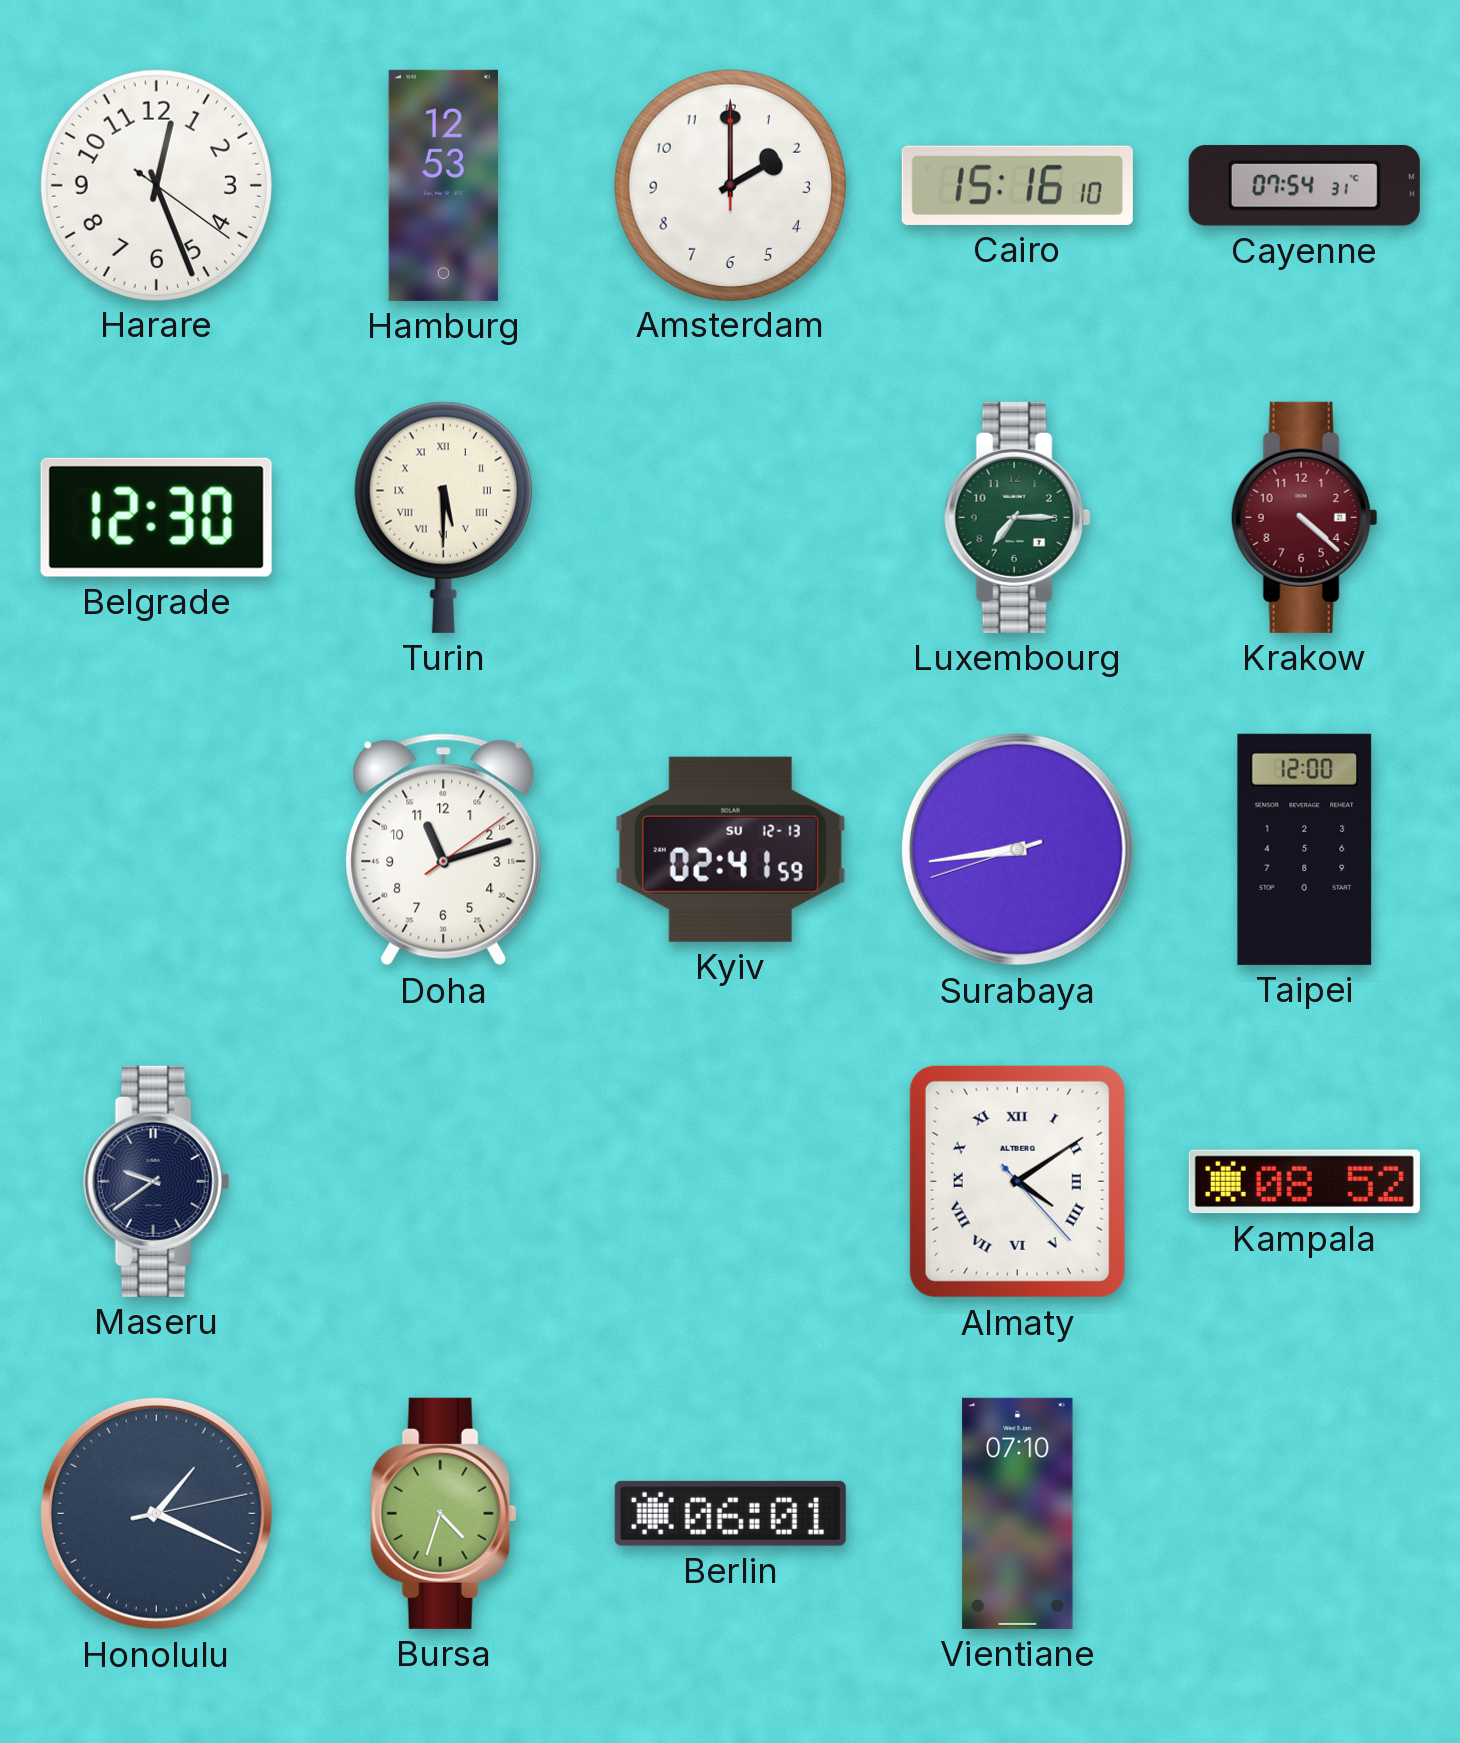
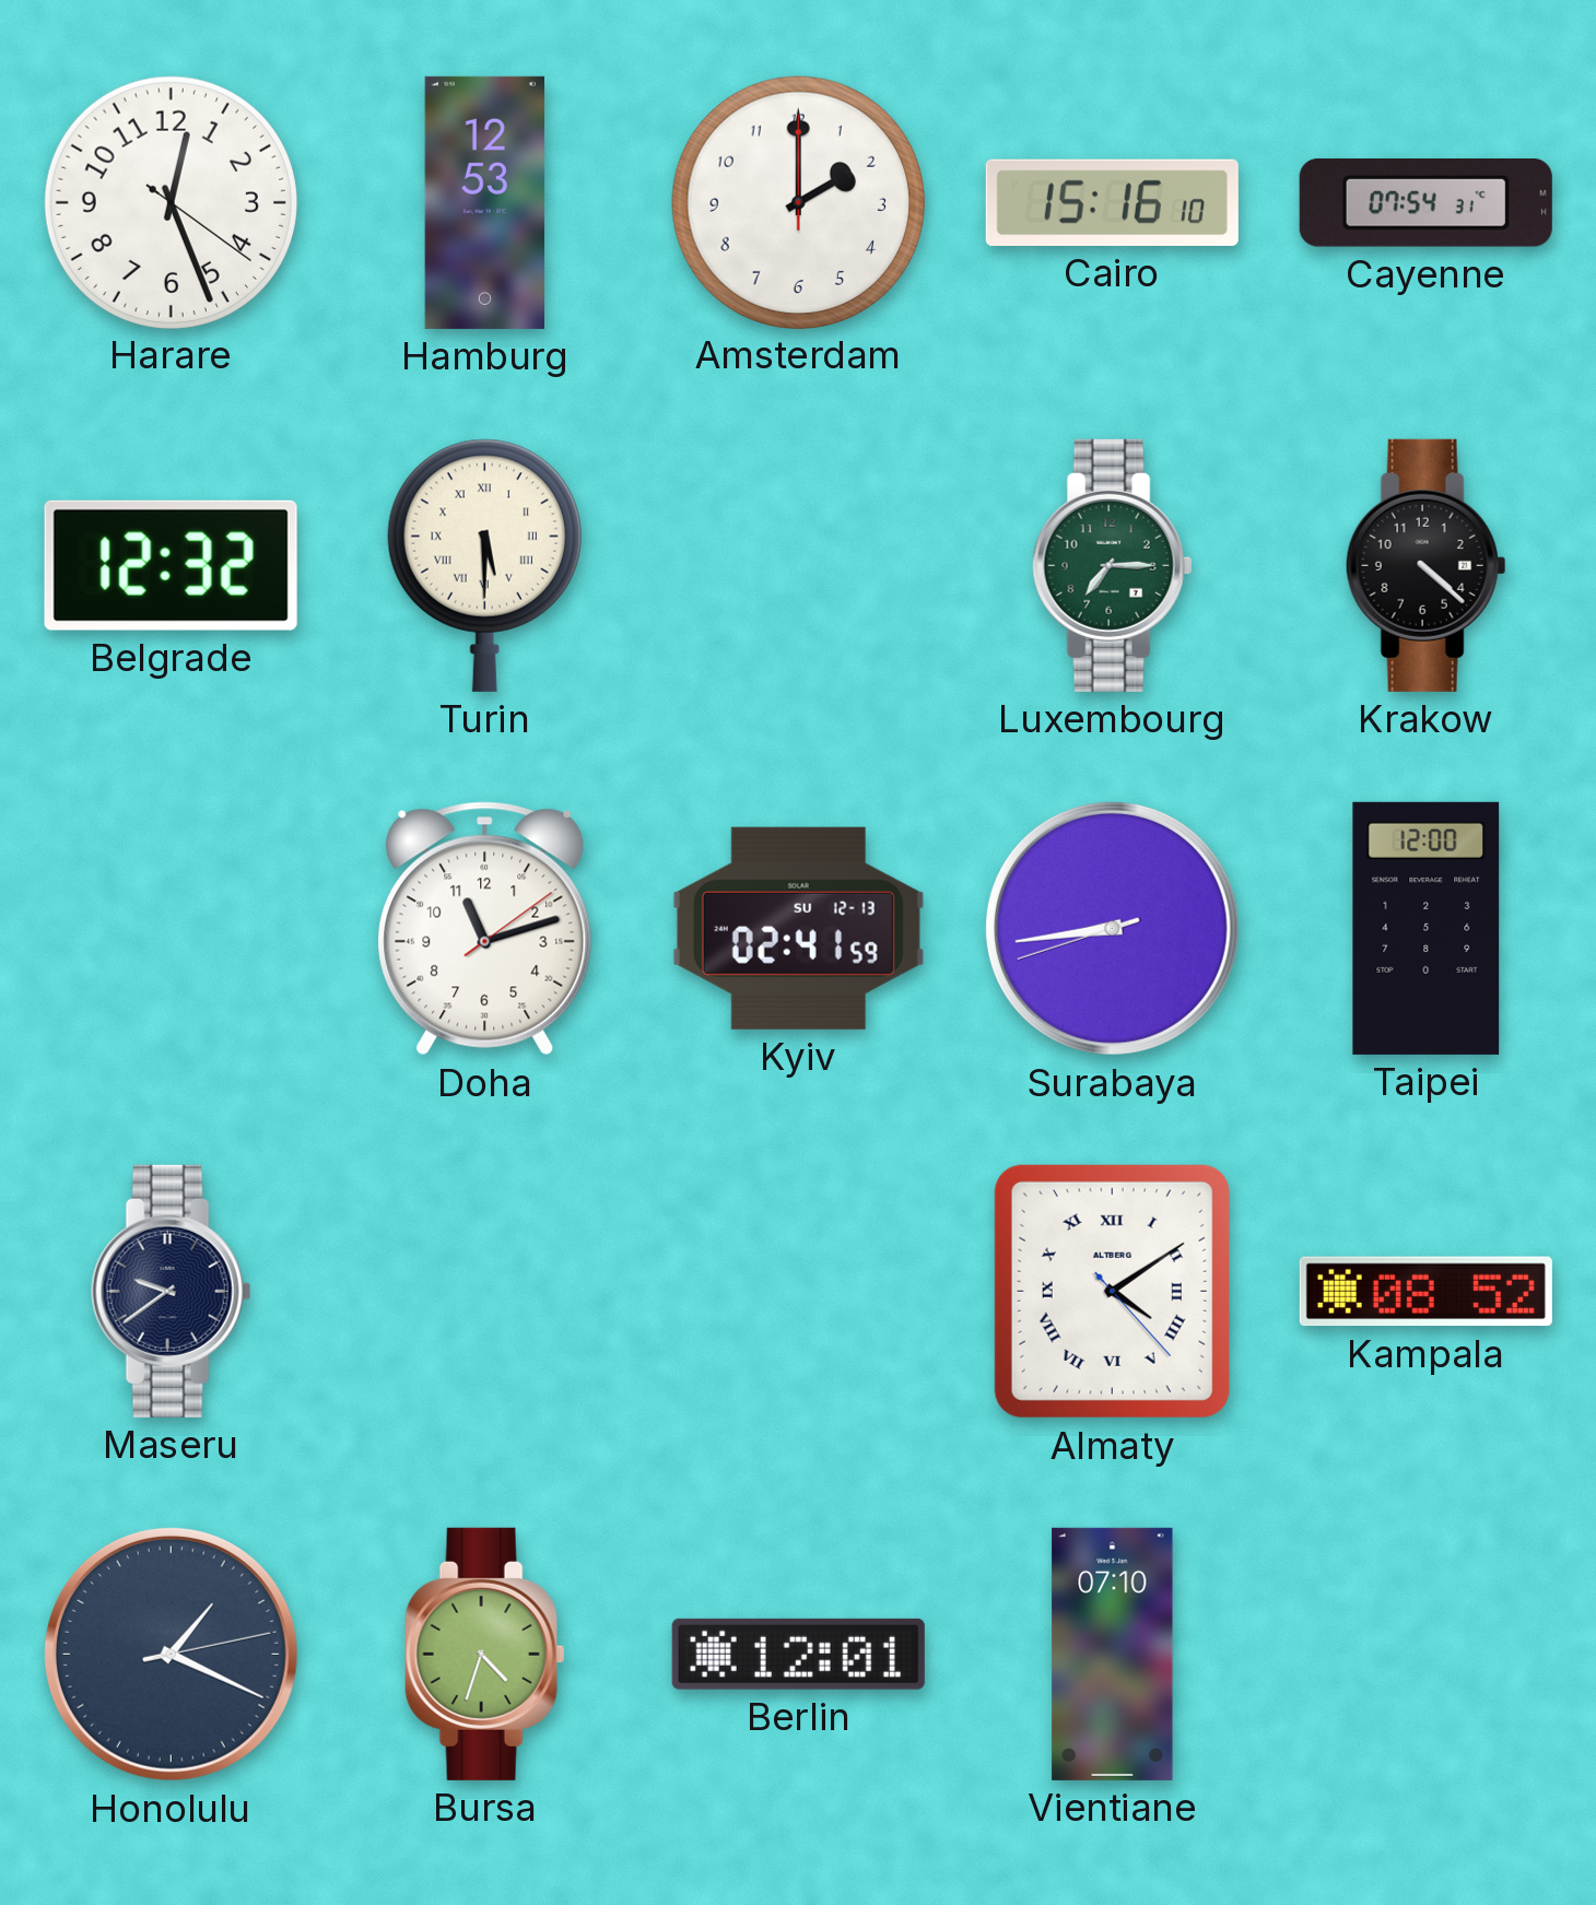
Belgrade: 12:30 -> 12:32
Krakow dial: burgundy -> black
Berlin: 06:01 -> 12:01
